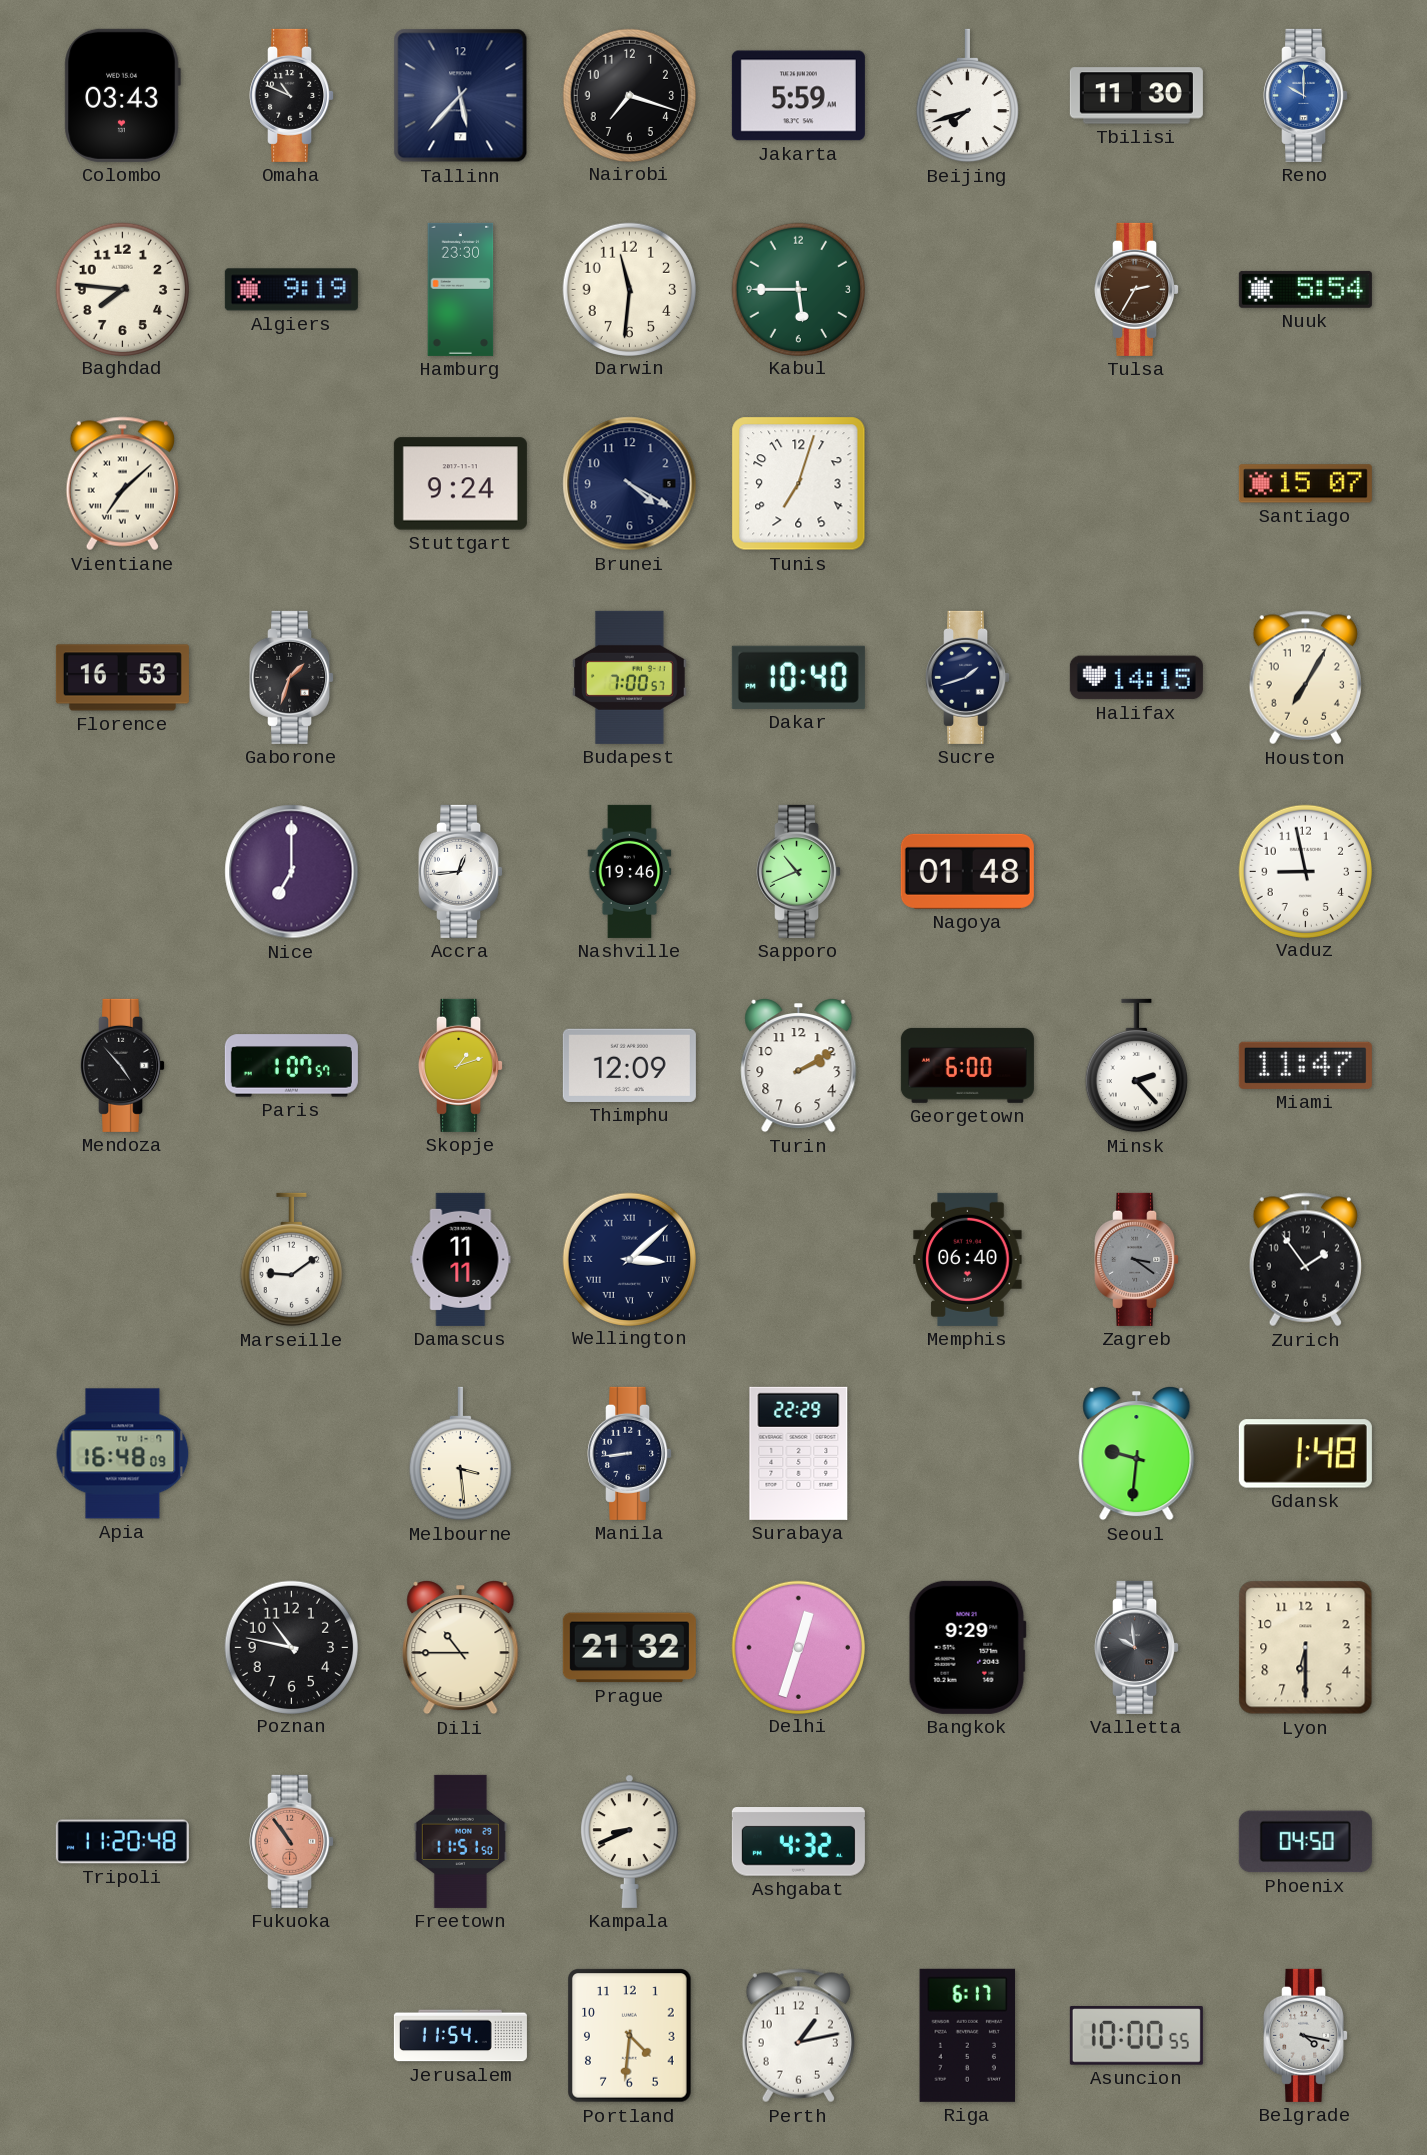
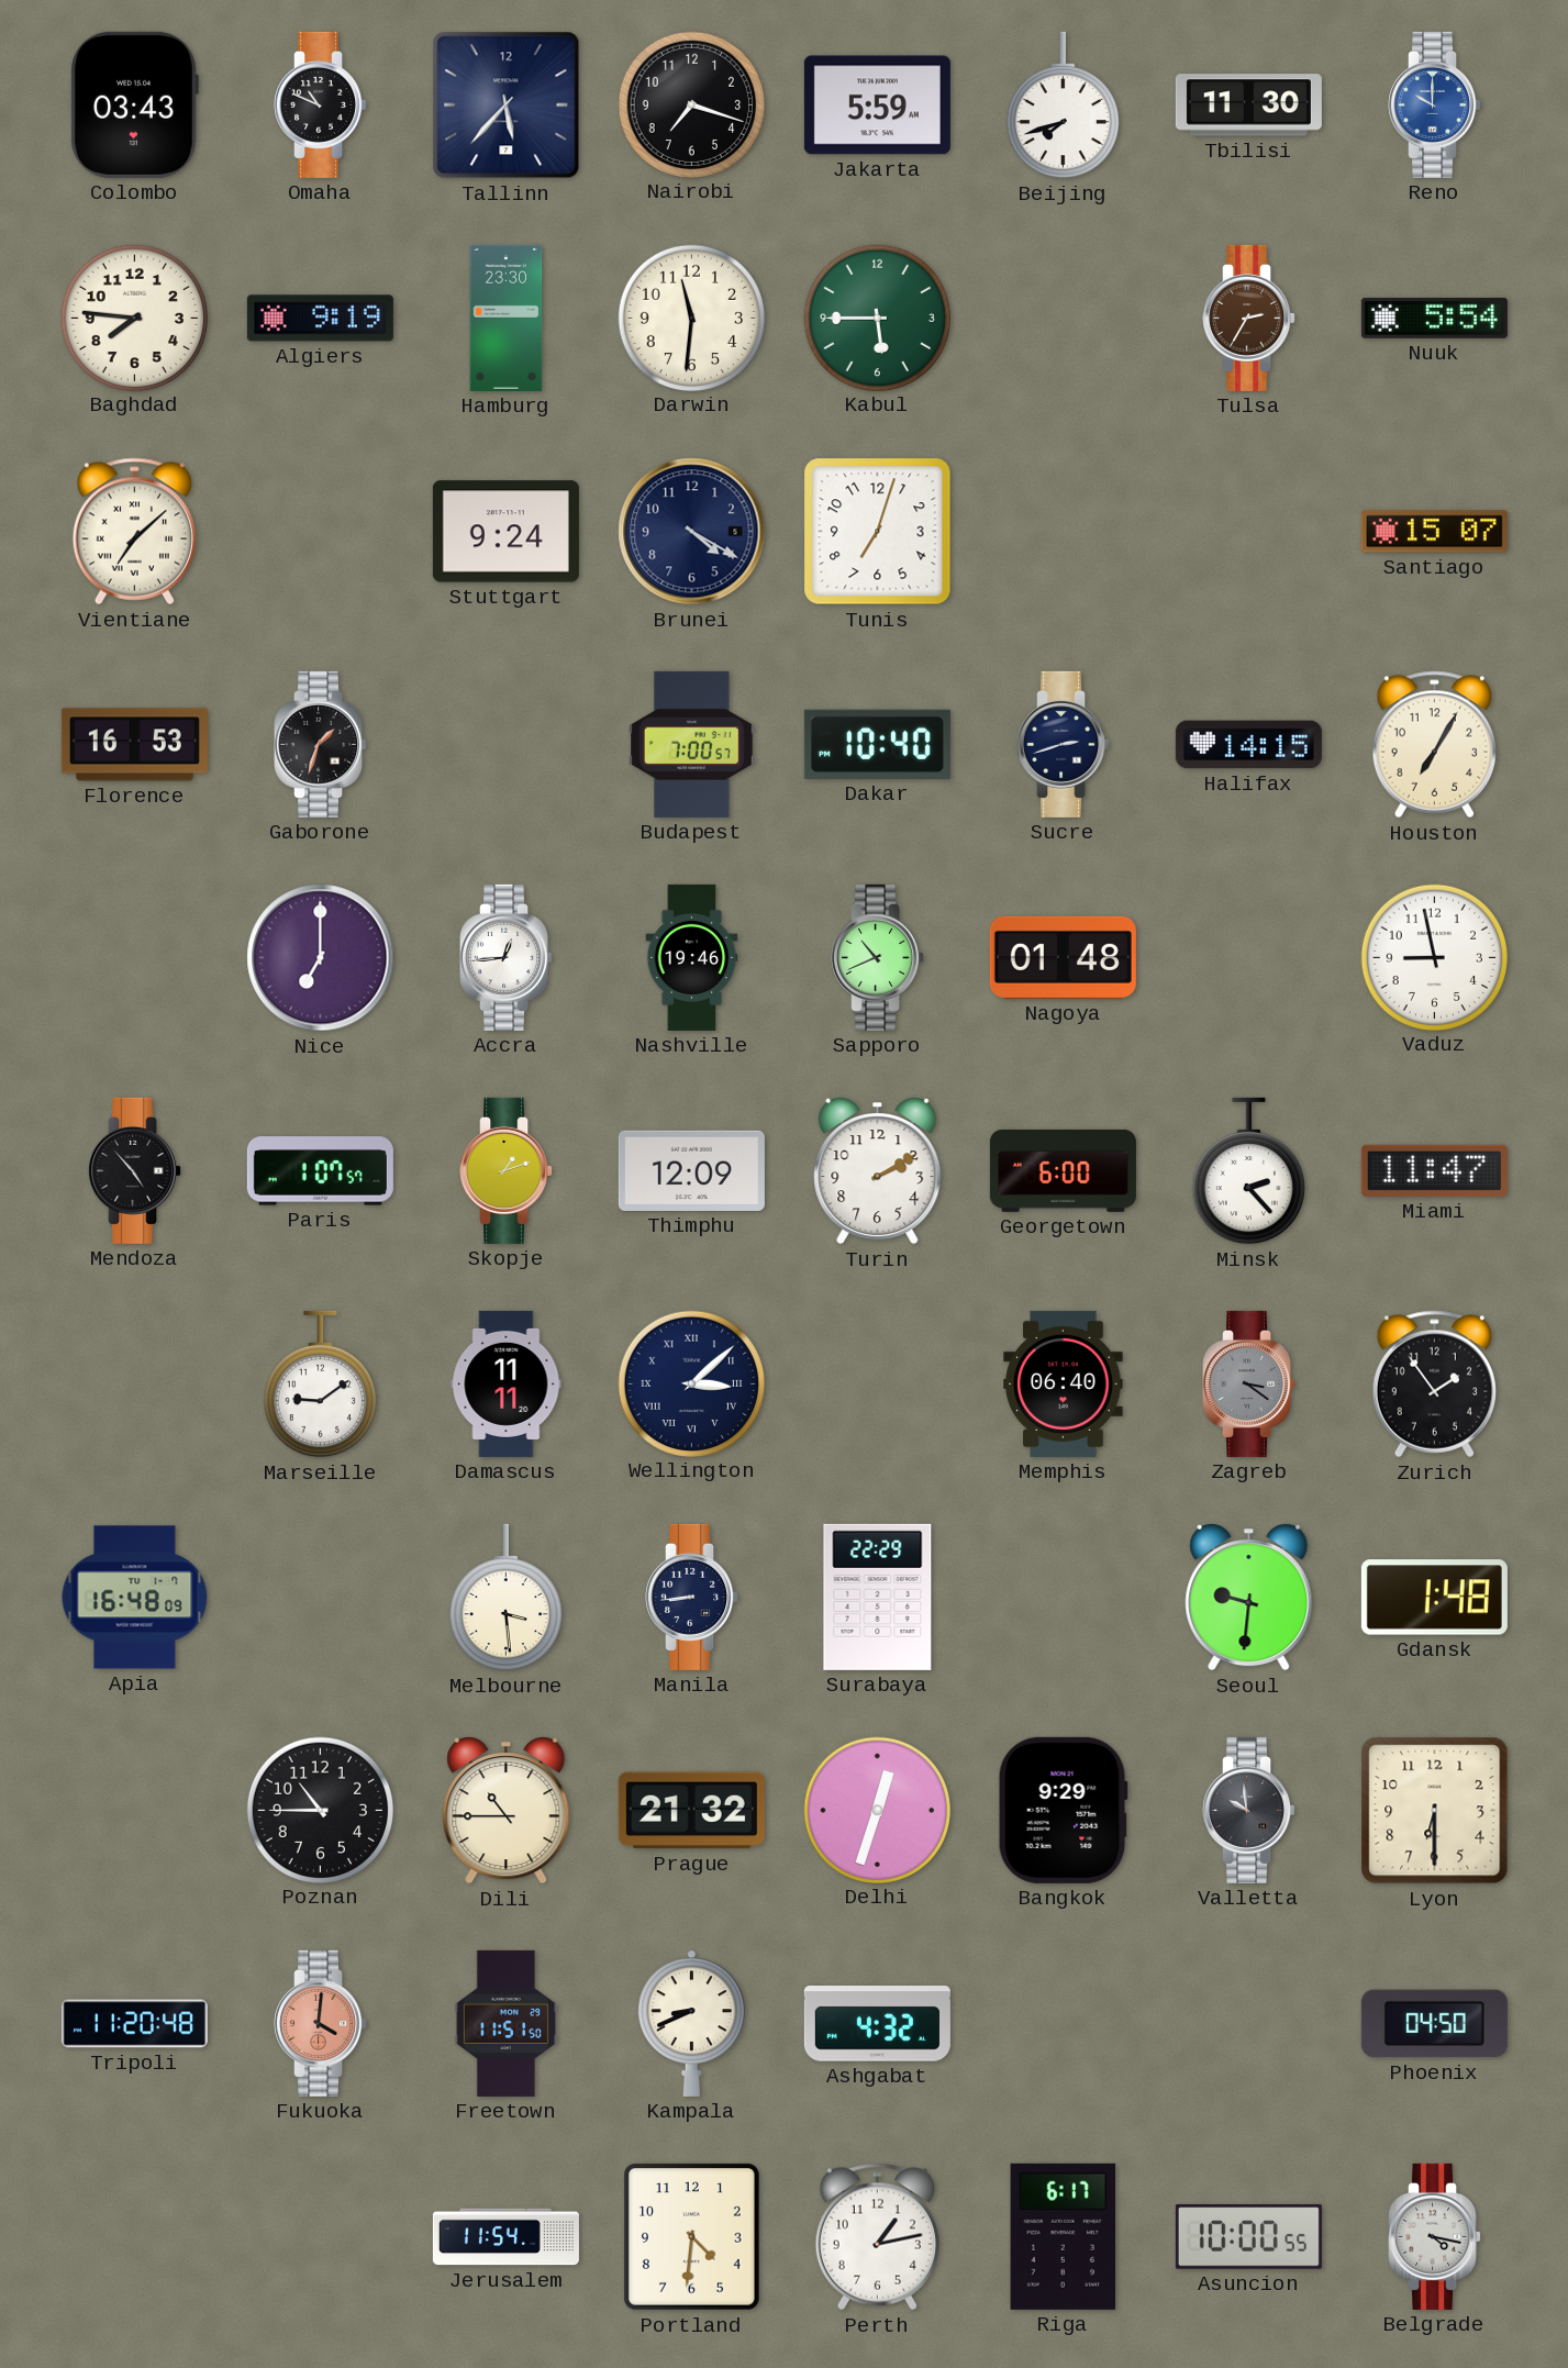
Sucre: 1:42 -> 2:42
Poznan: 10:47 -> 10:45
Fukuoka: 10:54 -> 4:01
